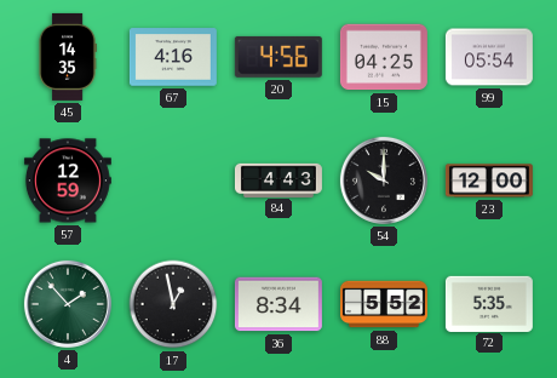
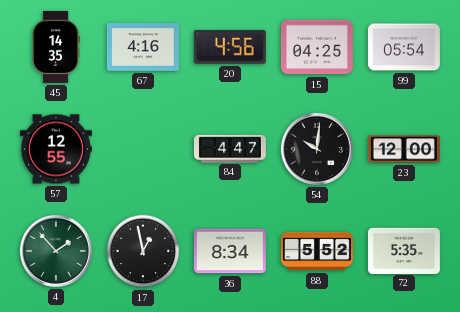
57: 12:59 -> 12:55
84: 4:43 -> 4:47
54: 10:00 -> 10:01
